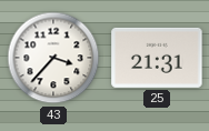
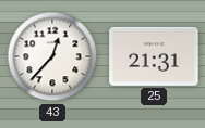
43: 3:37 -> 12:37
